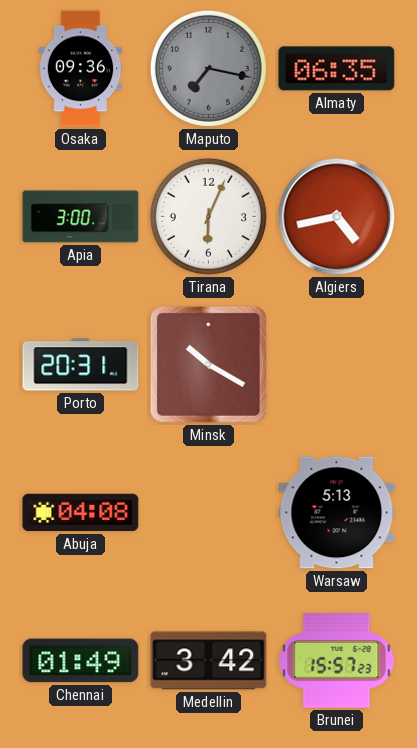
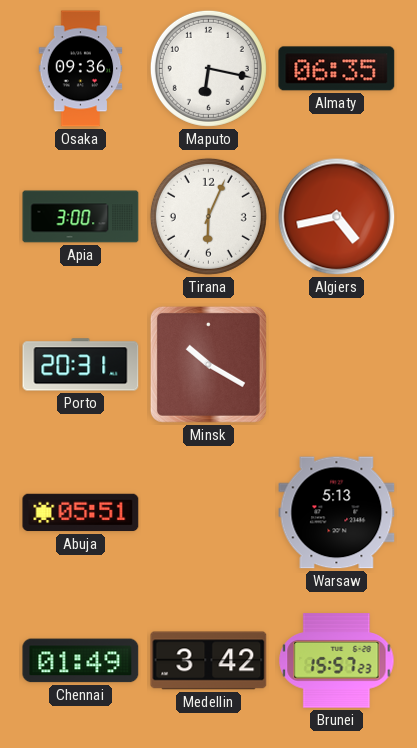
Maputo: 7:17 -> 6:17
Maputo dial: grey -> white
Abuja: 04:08 -> 05:51
